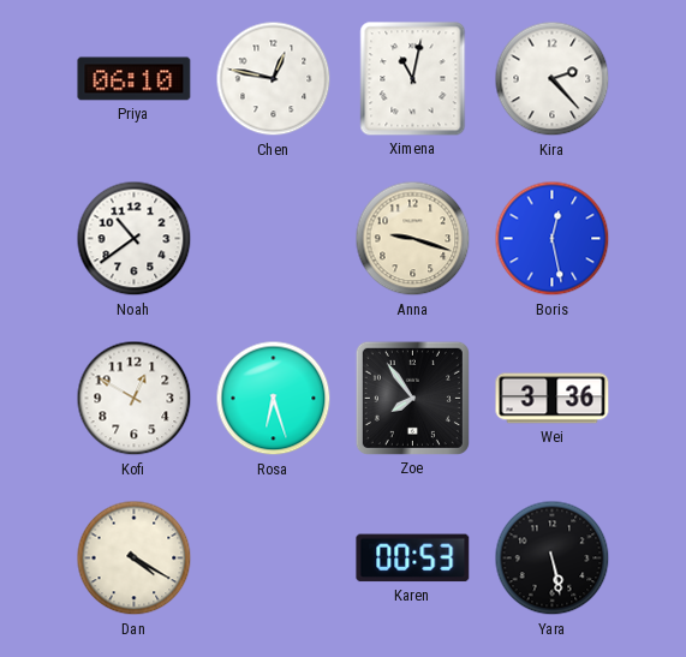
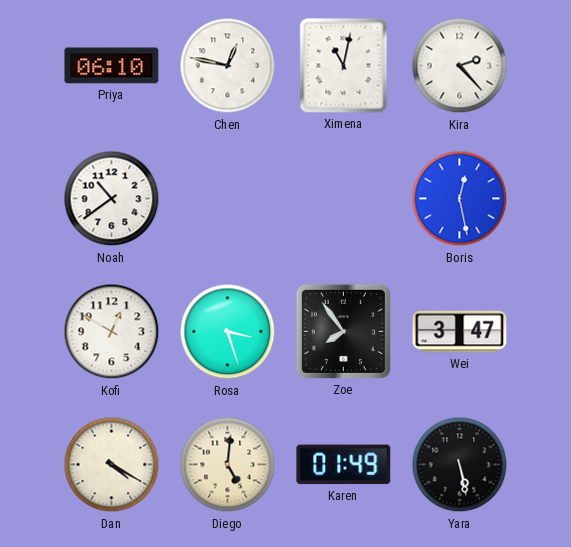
Anna: 9:18 -> none
Rosa: 6:27 -> 3:27
Wei: 3:36 -> 3:47
Diego: none -> 5:01
Karen: 00:53 -> 01:49
